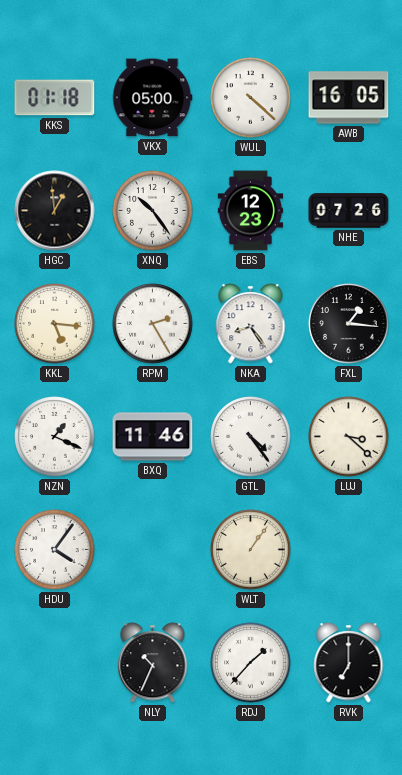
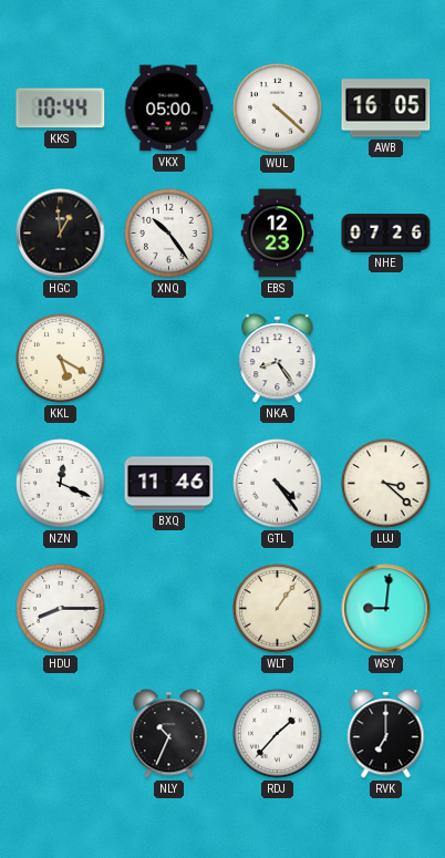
KKS: 01:18 -> 10:44
KKL: 5:16 -> 5:20
RPM: 2:25 -> none
FXL: 1:16 -> none
NZN: 1:19 -> 12:19
HDU: 4:06 -> 8:15
WSY: none -> 9:01
